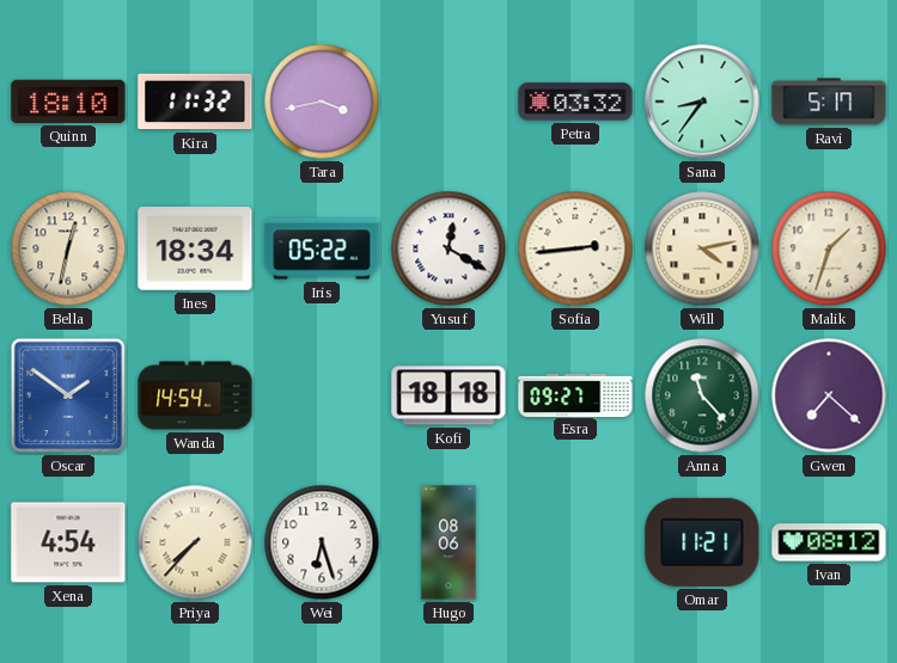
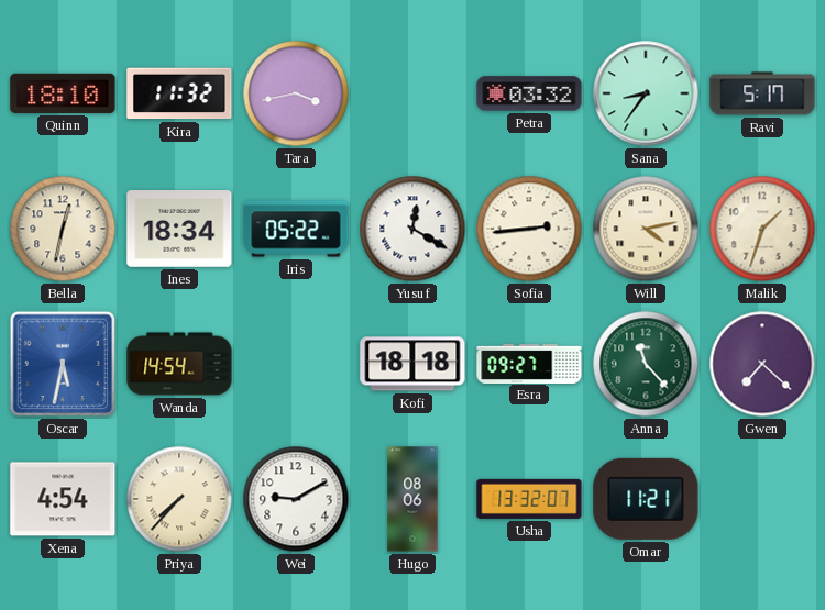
Oscar: 1:51 -> 5:32
Wei: 6:27 -> 9:10
Usha: none -> 13:32
Ivan: 08:12 -> none
